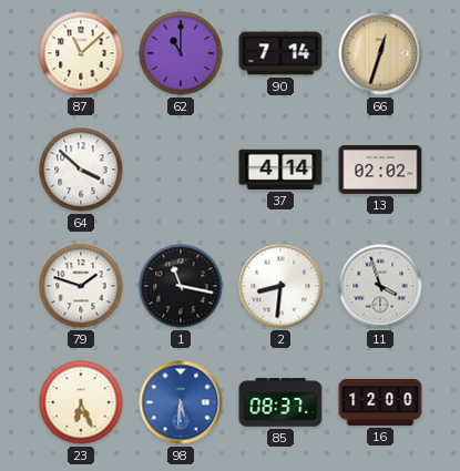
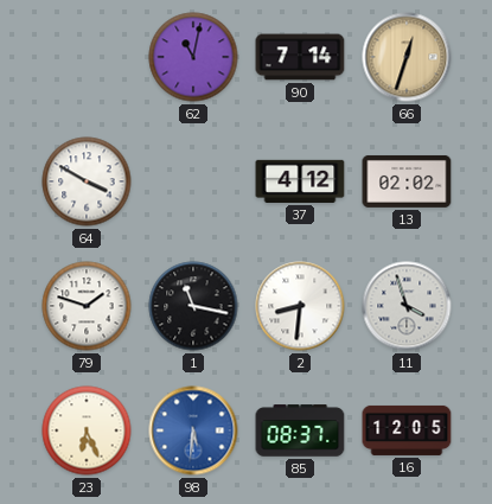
87: 11:08 -> none
62: 11:00 -> 11:02
64: 3:52 -> 3:50
37: 4:14 -> 4:12
16: 12:00 -> 12:05
